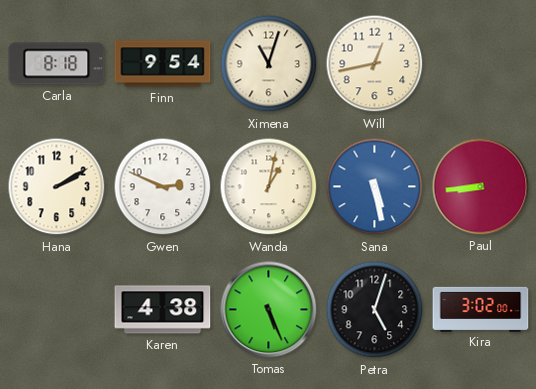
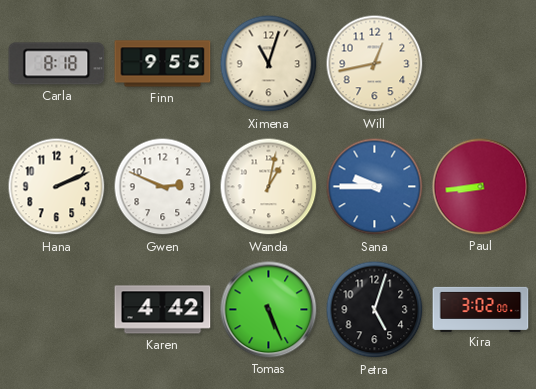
Finn: 9:54 -> 9:55
Hana: 2:10 -> 2:11
Sana: 5:28 -> 9:45
Karen: 4:38 -> 4:42
